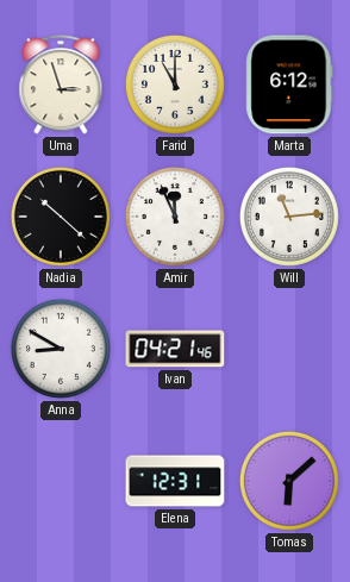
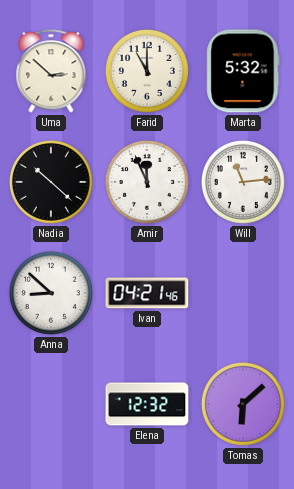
Uma: 2:57 -> 2:52
Marta: 6:12 -> 5:32
Anna: 8:50 -> 8:52
Elena: 12:31 -> 12:32
